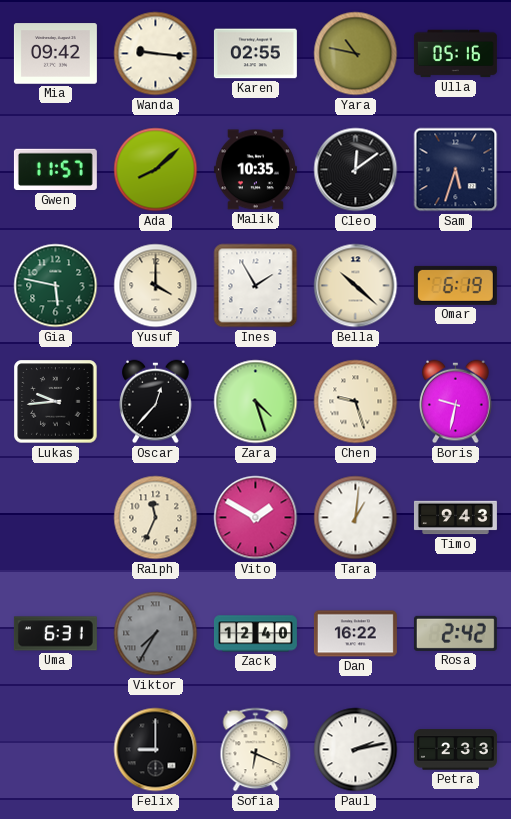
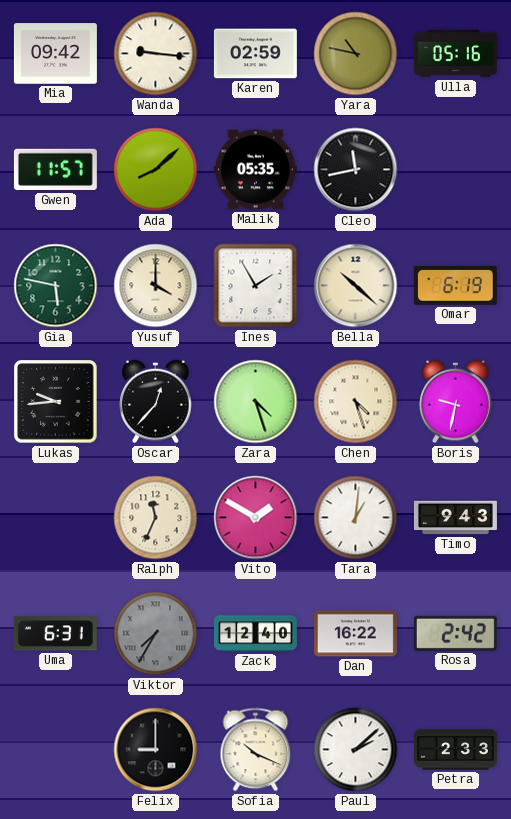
Karen: 02:55 -> 02:59
Malik: 10:35 -> 05:35
Cleo: 12:09 -> 11:43
Sam: 5:33 -> none
Chen: 9:27 -> 4:27
Sofia: 6:19 -> 10:19
Paul: 2:13 -> 2:08
